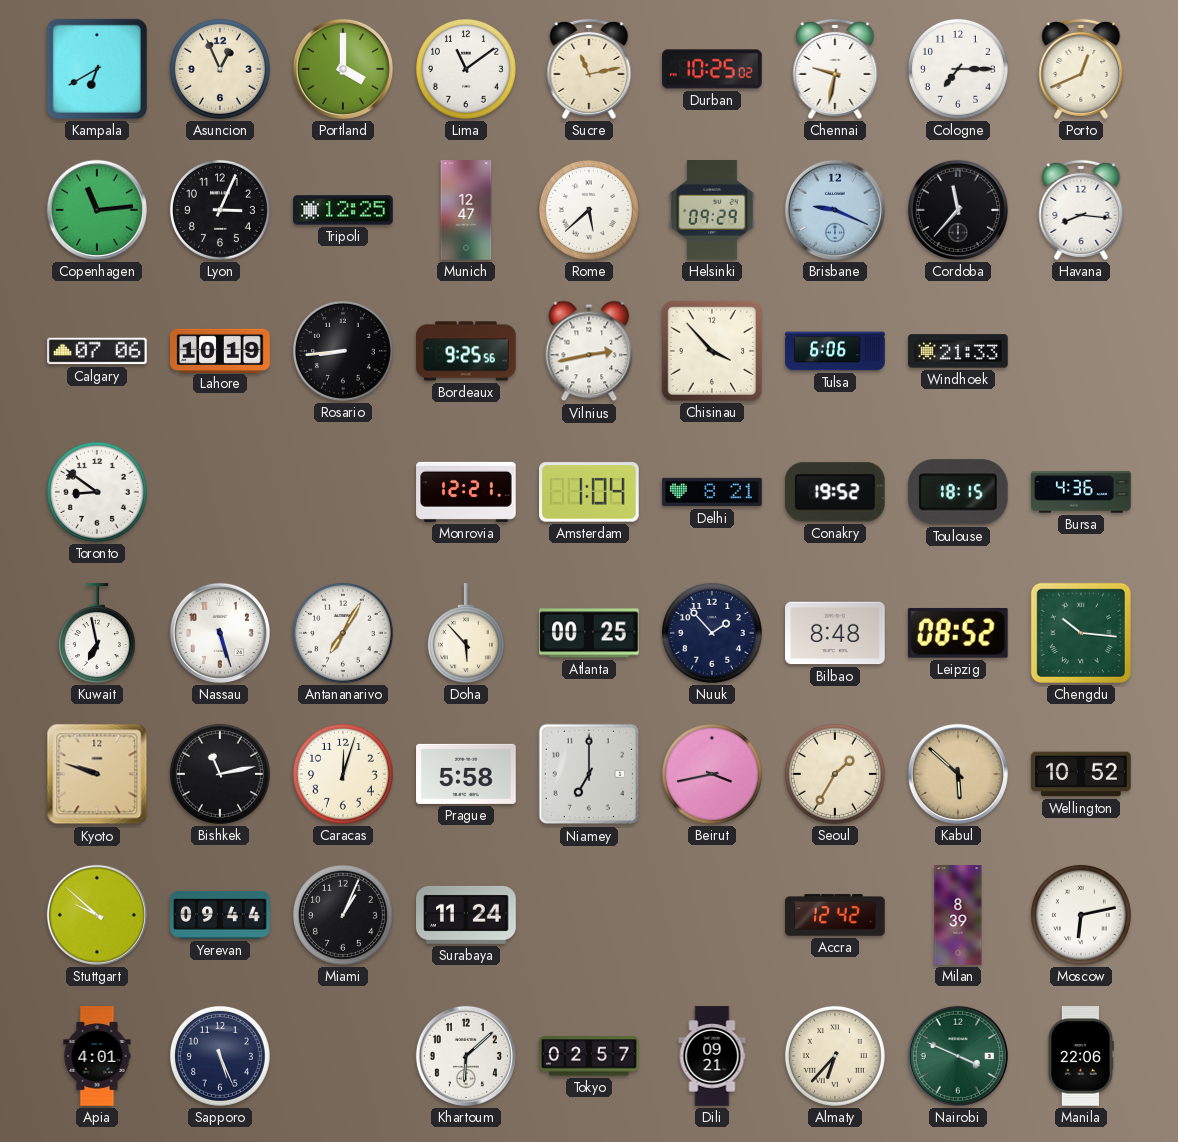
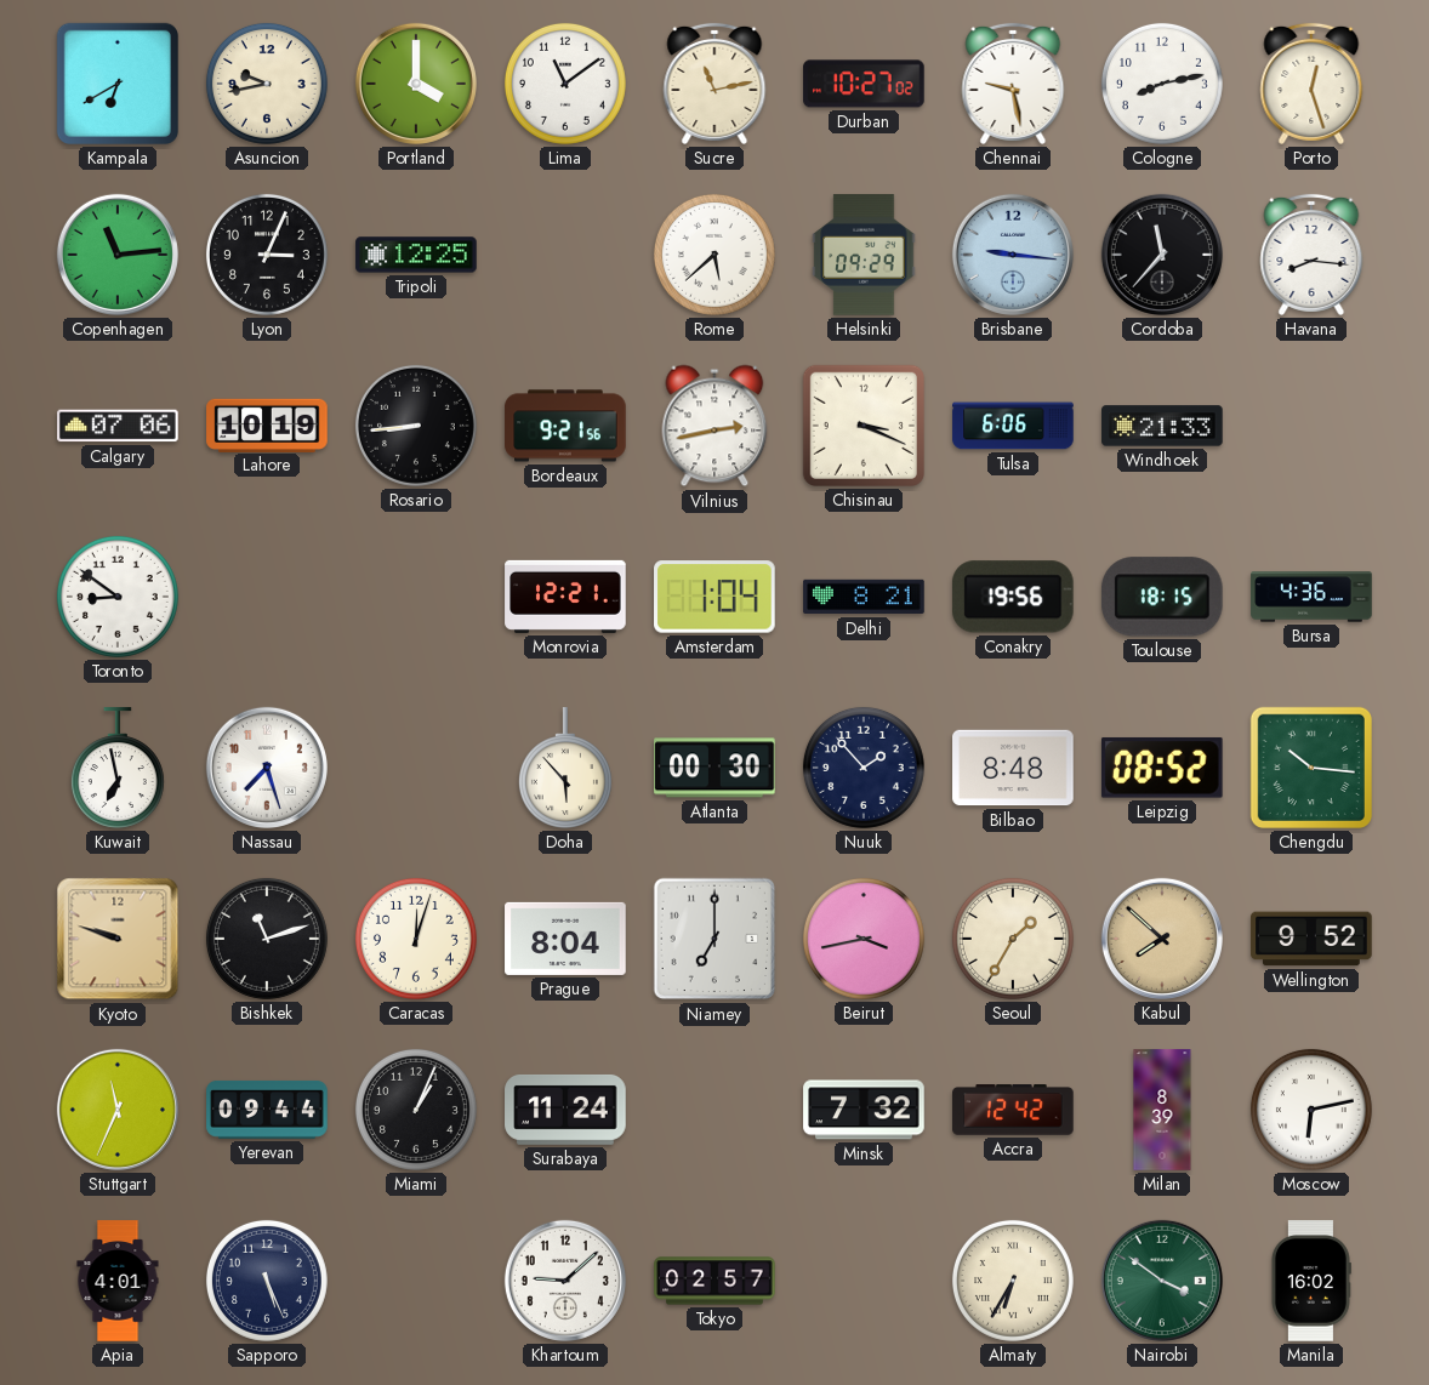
Asuncion: 12:56 -> 9:43
Durban: 10:25 -> 10:27
Chennai: 9:32 -> 9:28
Cologne: 7:15 -> 8:13
Porto: 12:41 -> 12:27
Munich: 12:47 -> none
Brisbane: 9:19 -> 9:16
Bordeaux: 9:25 -> 9:21
Chisinau: 3:53 -> 3:19
Conakry: 19:52 -> 19:56
Nassau: 5:27 -> 7:27
Antananarivo: 7:05 -> none
Atlanta: 00:25 -> 00:30
Bishkek: 11:13 -> 11:12
Prague: 5:58 -> 8:04
Kabul: 5:52 -> 7:52
Wellington: 10:52 -> 9:52
Stuttgart: 9:52 -> 11:34
Minsk: none -> 7:32
Khartoum: 6:08 -> 9:08
Dili: 09:21 -> none
Almaty: 6:37 -> 6:35
Nairobi: 3:49 -> 3:51
Manila: 22:06 -> 16:02
